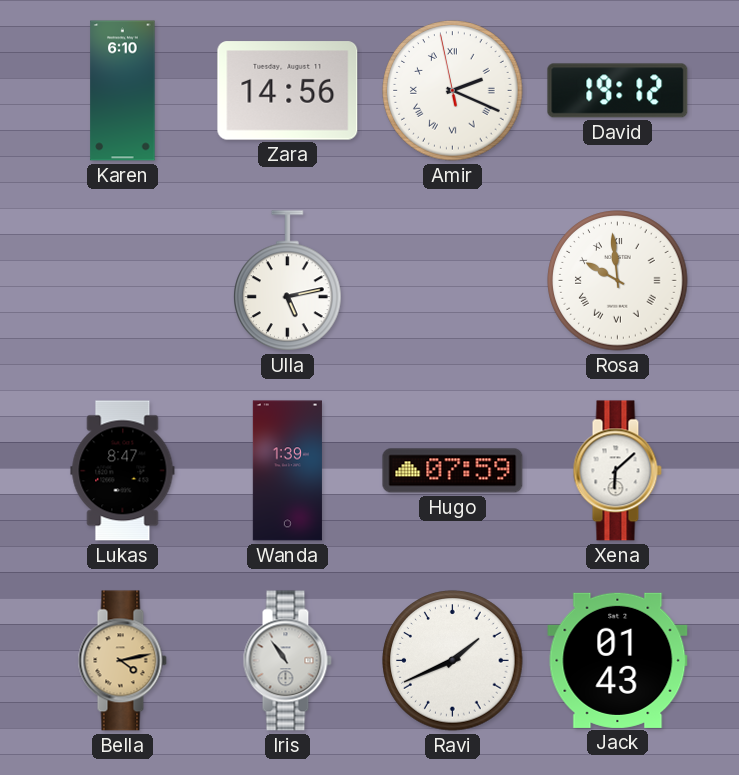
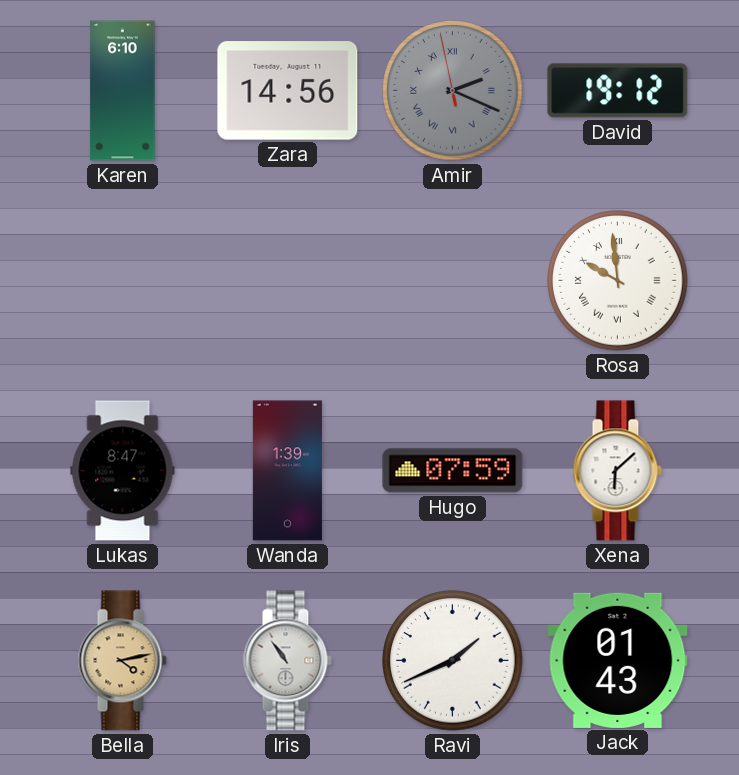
Amir dial: white -> grey
Ulla: 5:13 -> none
